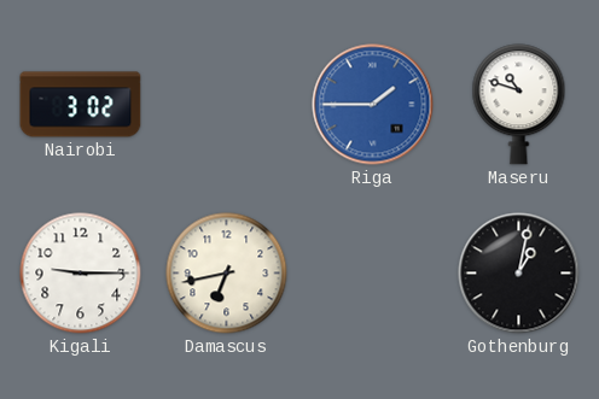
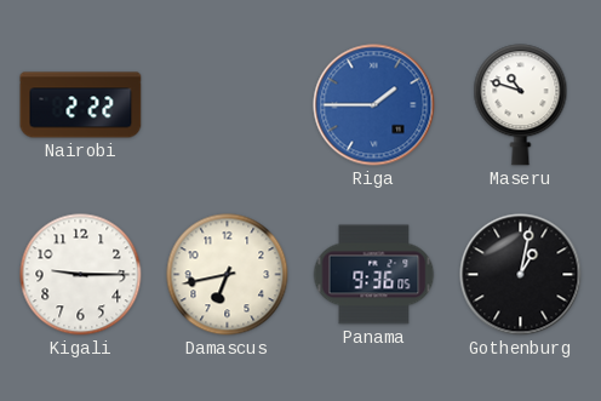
Nairobi: 3:02 -> 2:22
Panama: none -> 9:36
